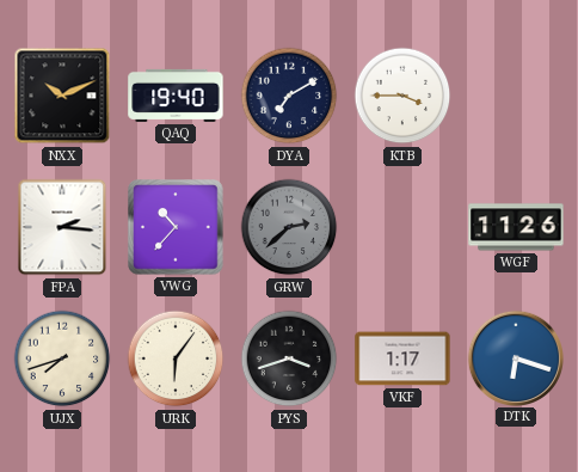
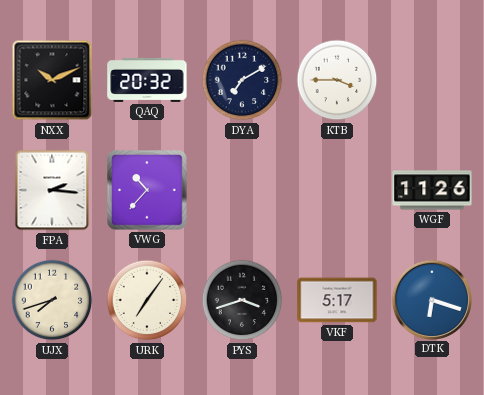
QAQ: 19:40 -> 20:32
GRW: 2:38 -> none
URK: 6:06 -> 7:06
VKF: 1:17 -> 5:17
